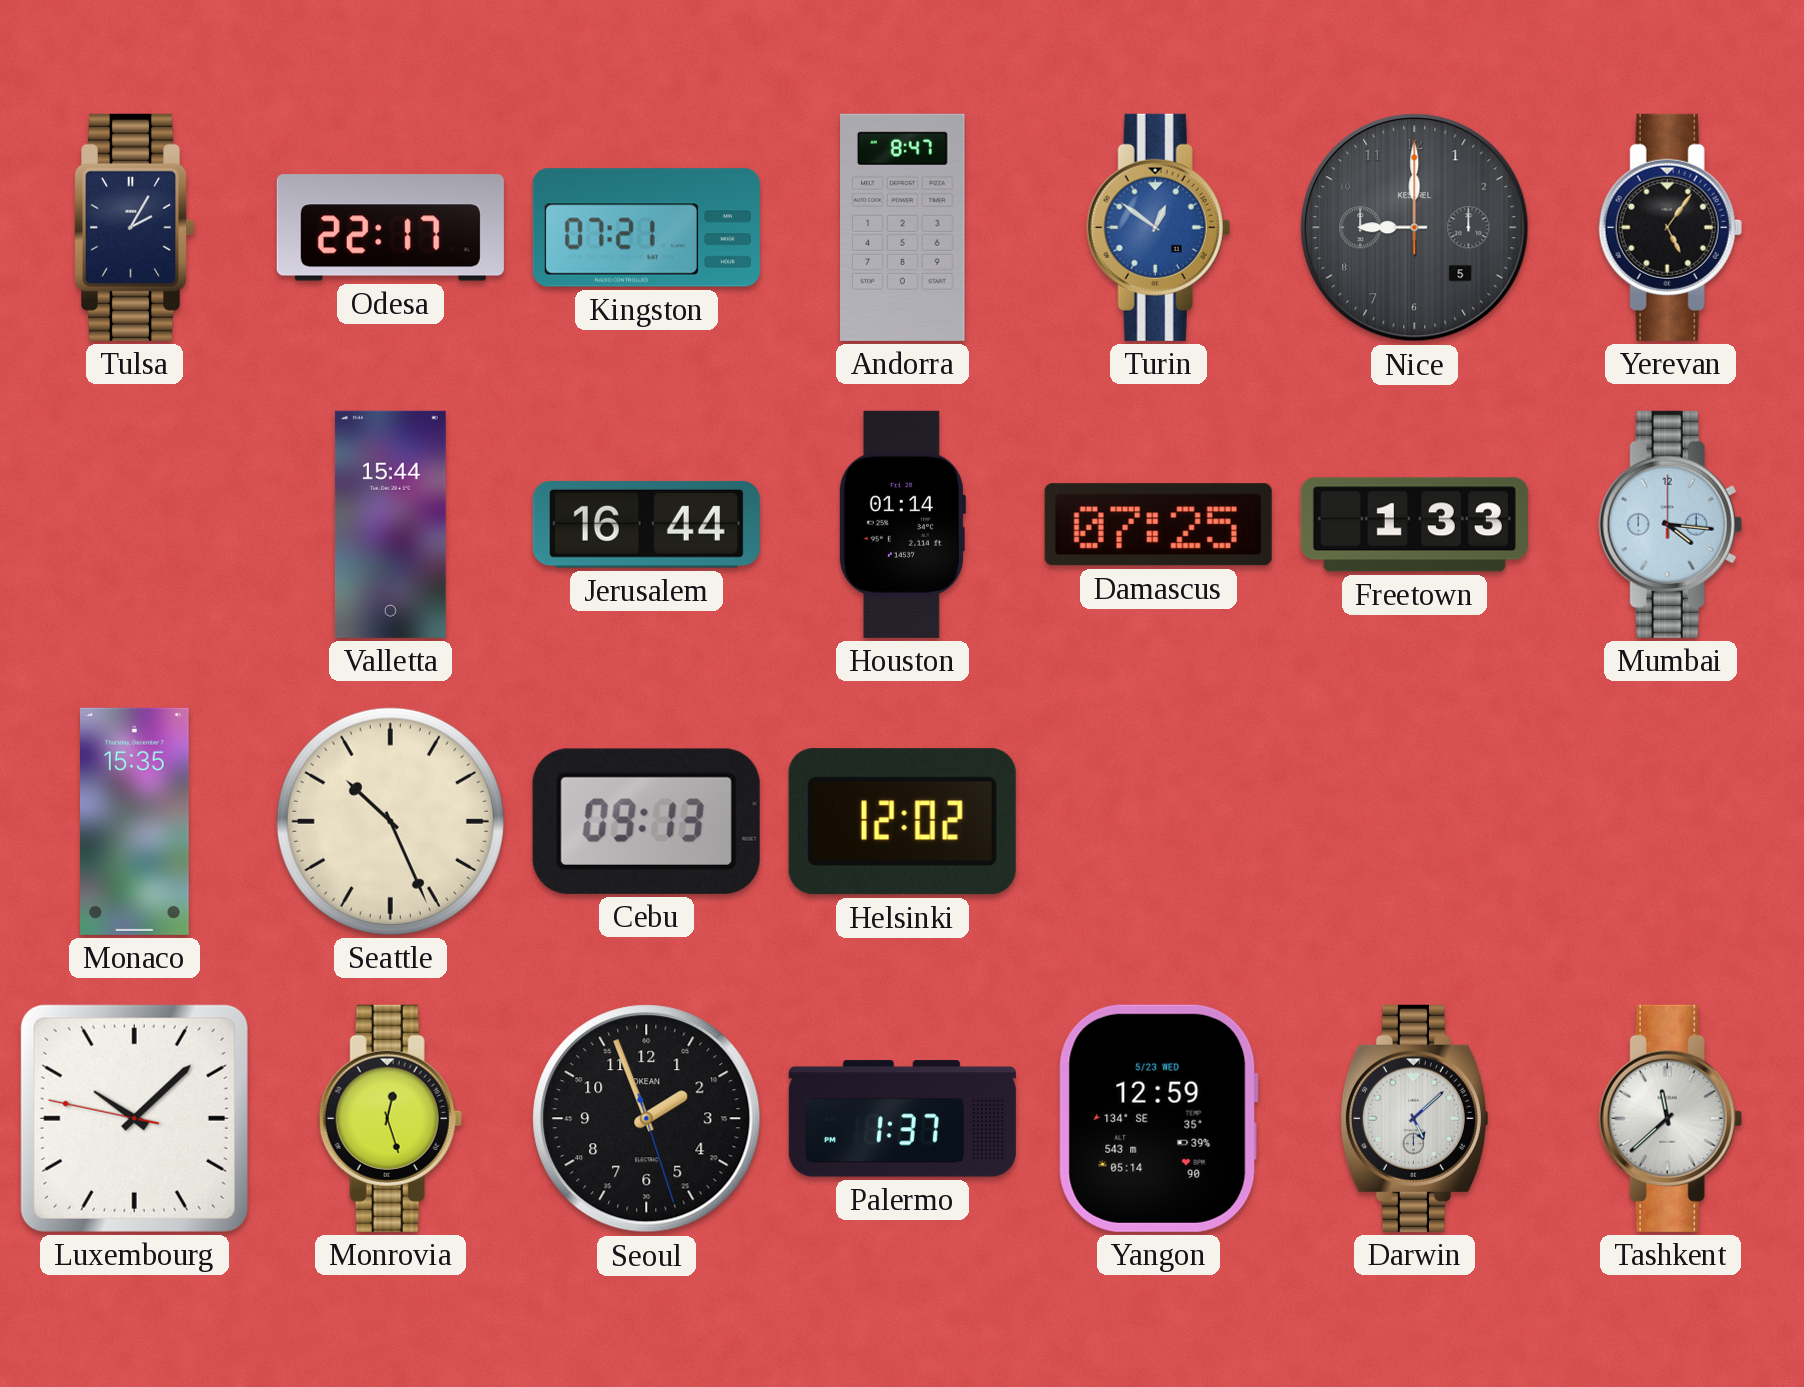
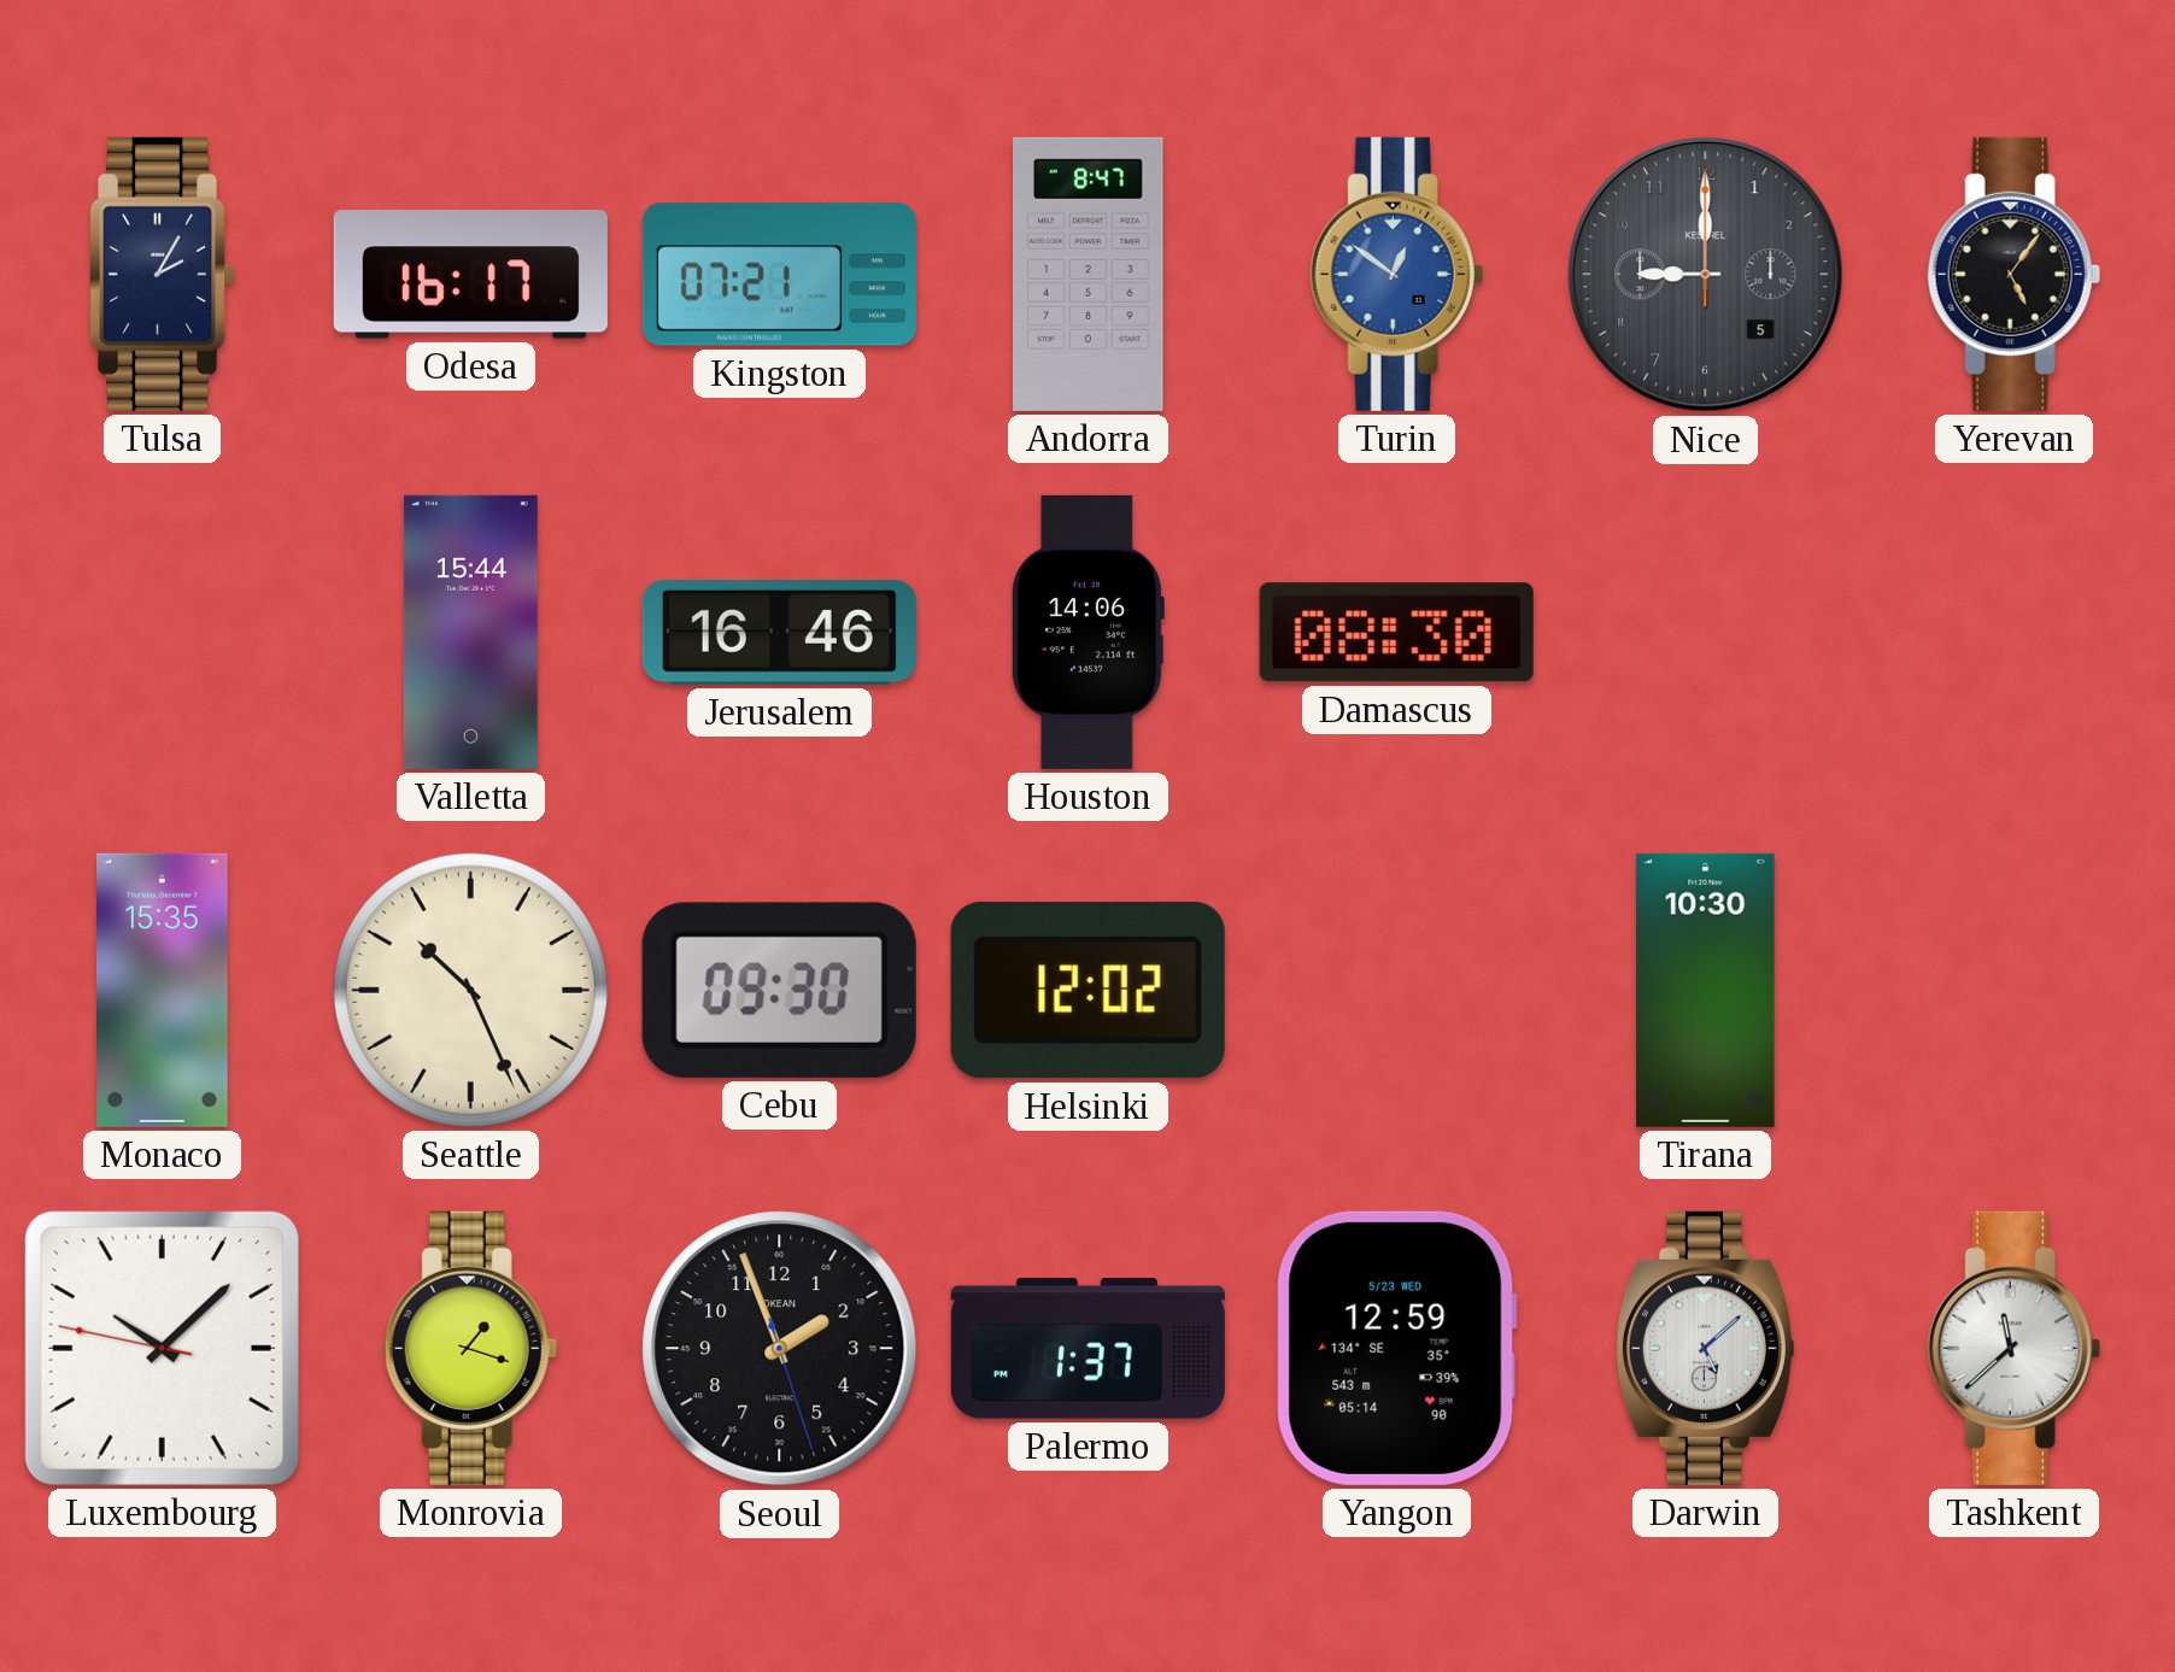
Odesa: 22:17 -> 16:17
Jerusalem: 16:44 -> 16:46
Houston: 01:14 -> 14:06
Damascus: 07:25 -> 08:30
Freetown: 1:33 -> none
Mumbai: 4:16 -> none
Cebu: 09:13 -> 09:30
Tirana: none -> 10:30
Monrovia: 12:27 -> 1:18
